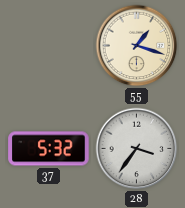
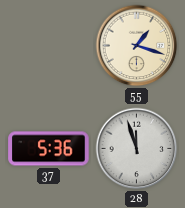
37: 5:32 -> 5:36
28: 3:36 -> 11:57
